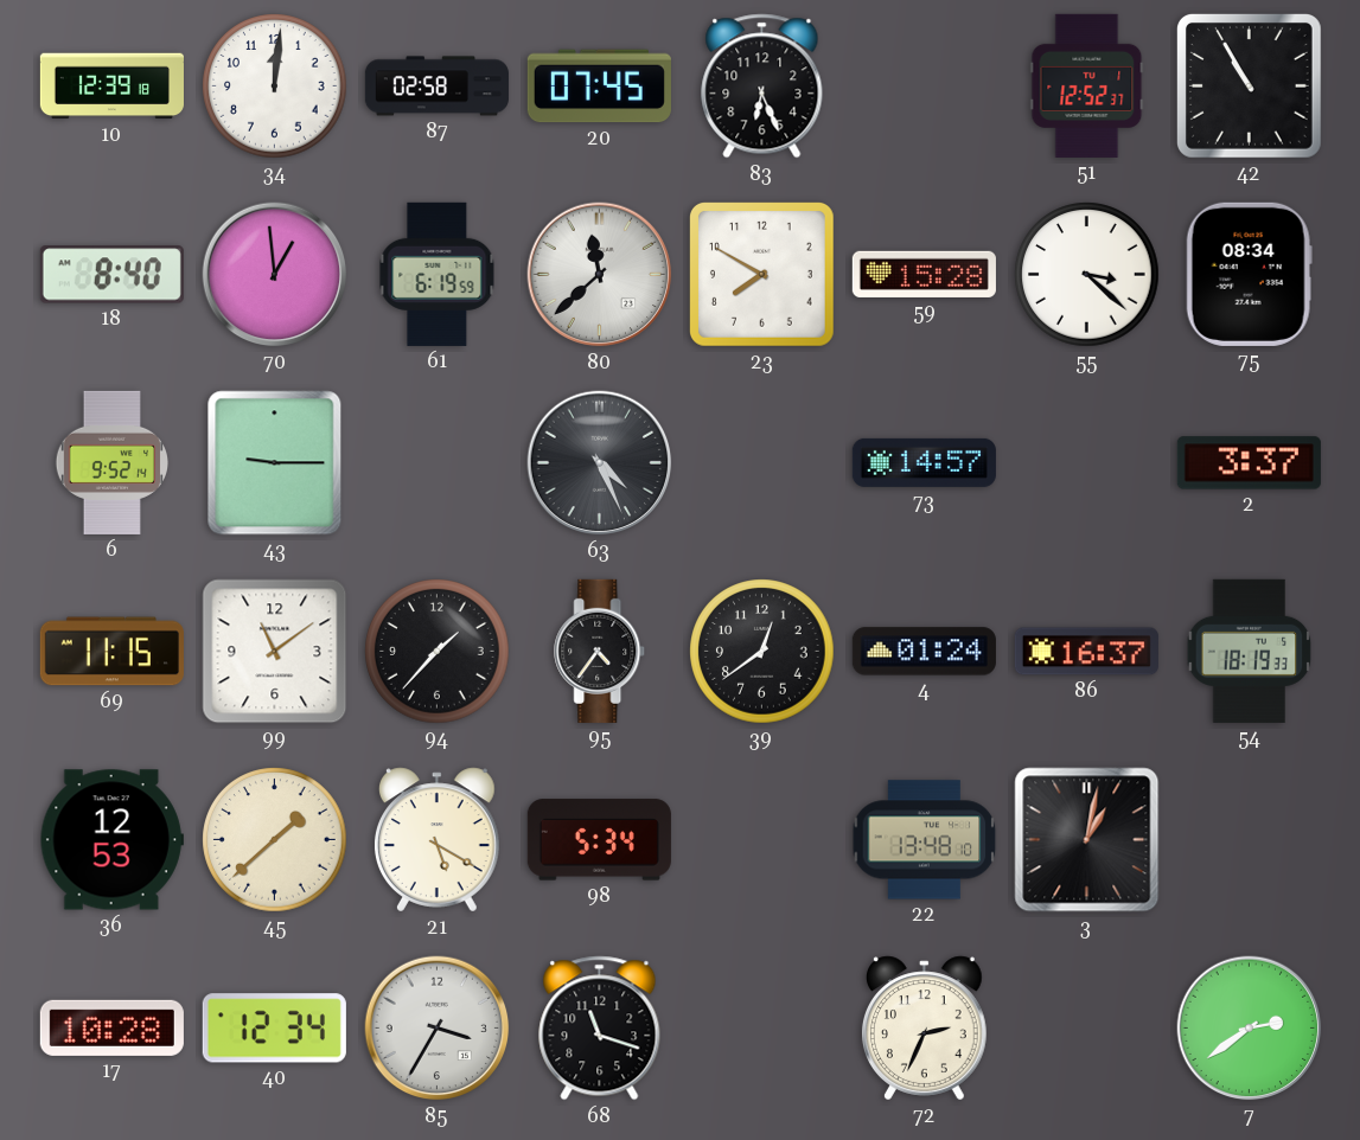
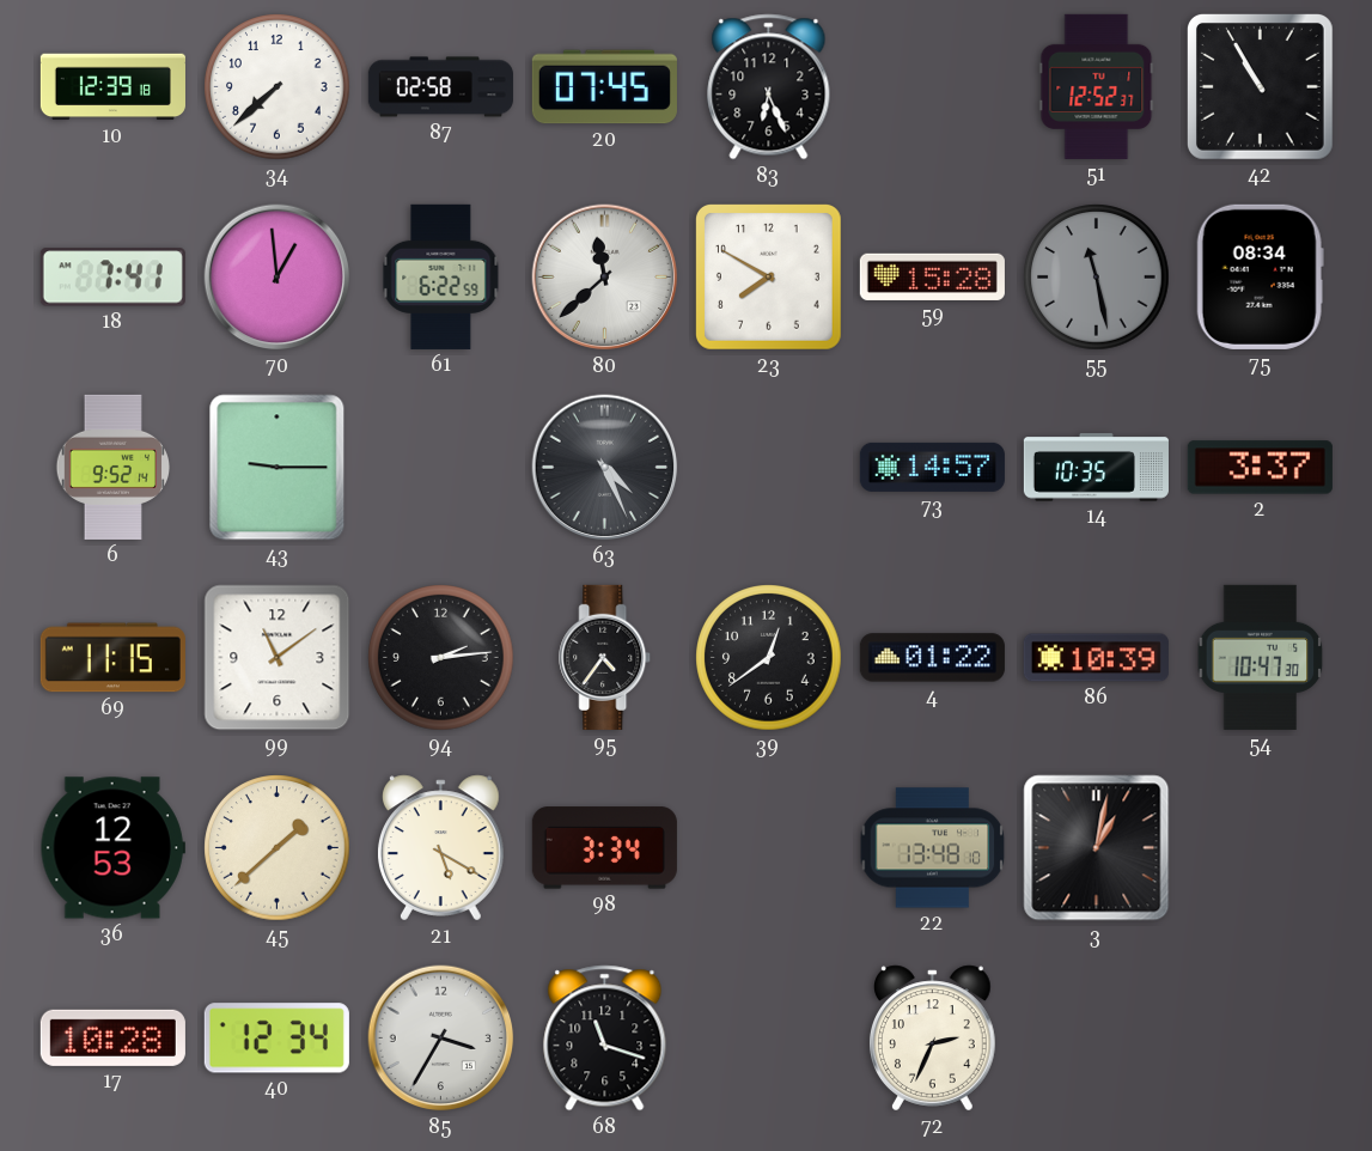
34: 12:01 -> 7:38
18: 8:40 -> 7:41
61: 6:19 -> 6:22
55: 3:22 -> 11:28
55 dial: white -> grey
14: none -> 10:35
94: 1:37 -> 2:14
4: 01:24 -> 01:22
86: 16:37 -> 10:39
54: 18:19 -> 10:47
98: 5:34 -> 3:34
7: 2:39 -> none
